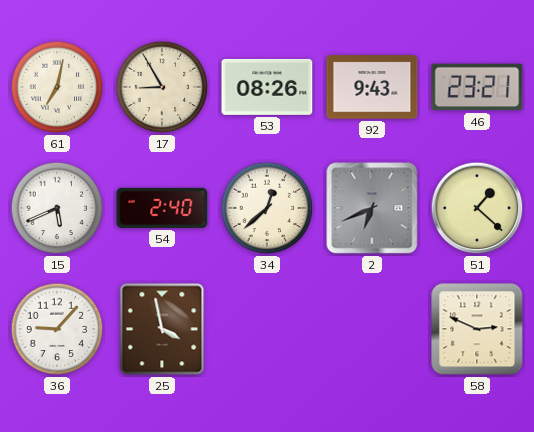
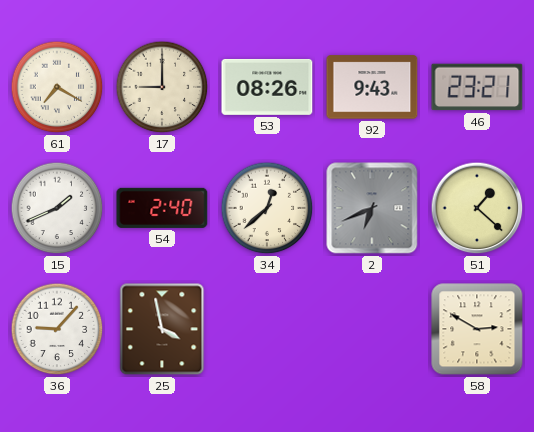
61: 7:02 -> 7:20
17: 8:55 -> 9:00
15: 5:41 -> 1:41
58: 2:49 -> 2:50
